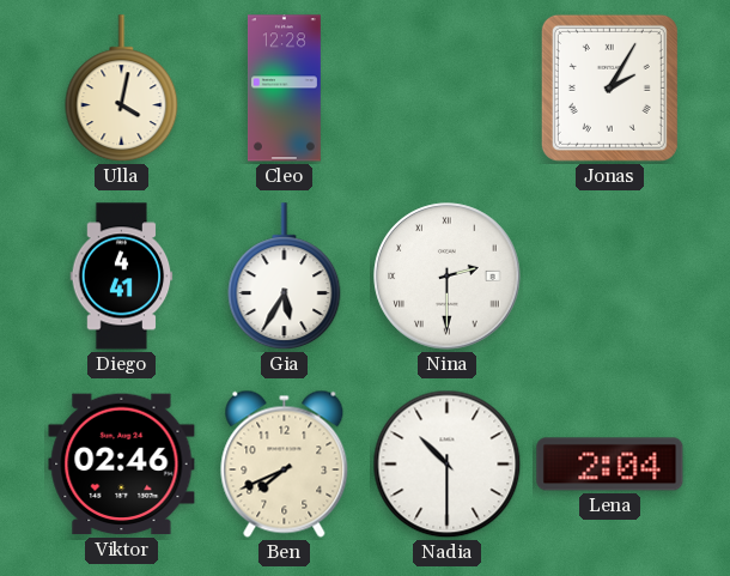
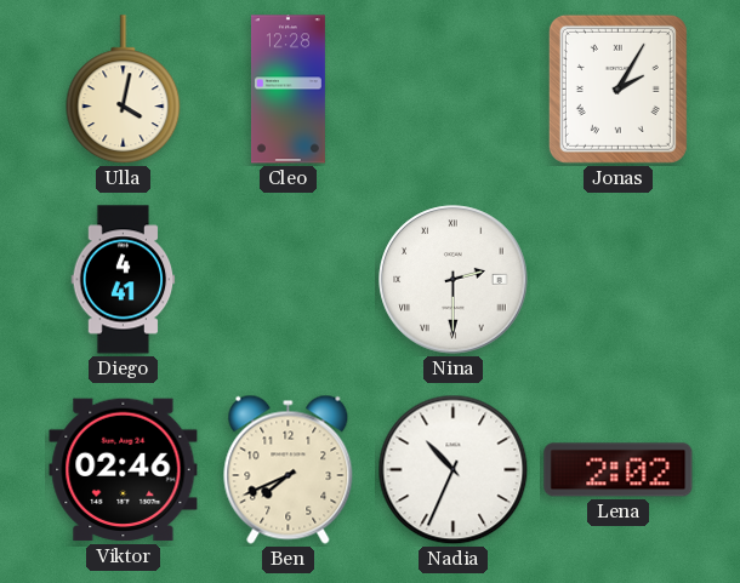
Gia: 5:35 -> none
Nadia: 10:30 -> 10:34
Lena: 2:04 -> 2:02
